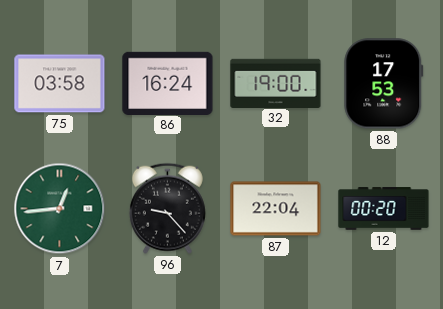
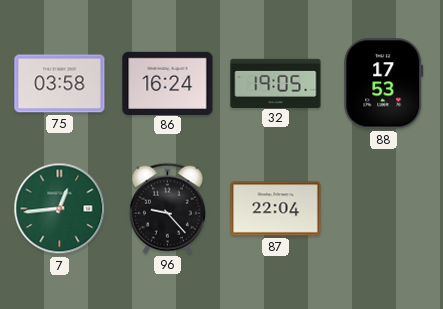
32: 19:00 -> 19:05
12: 00:20 -> none
